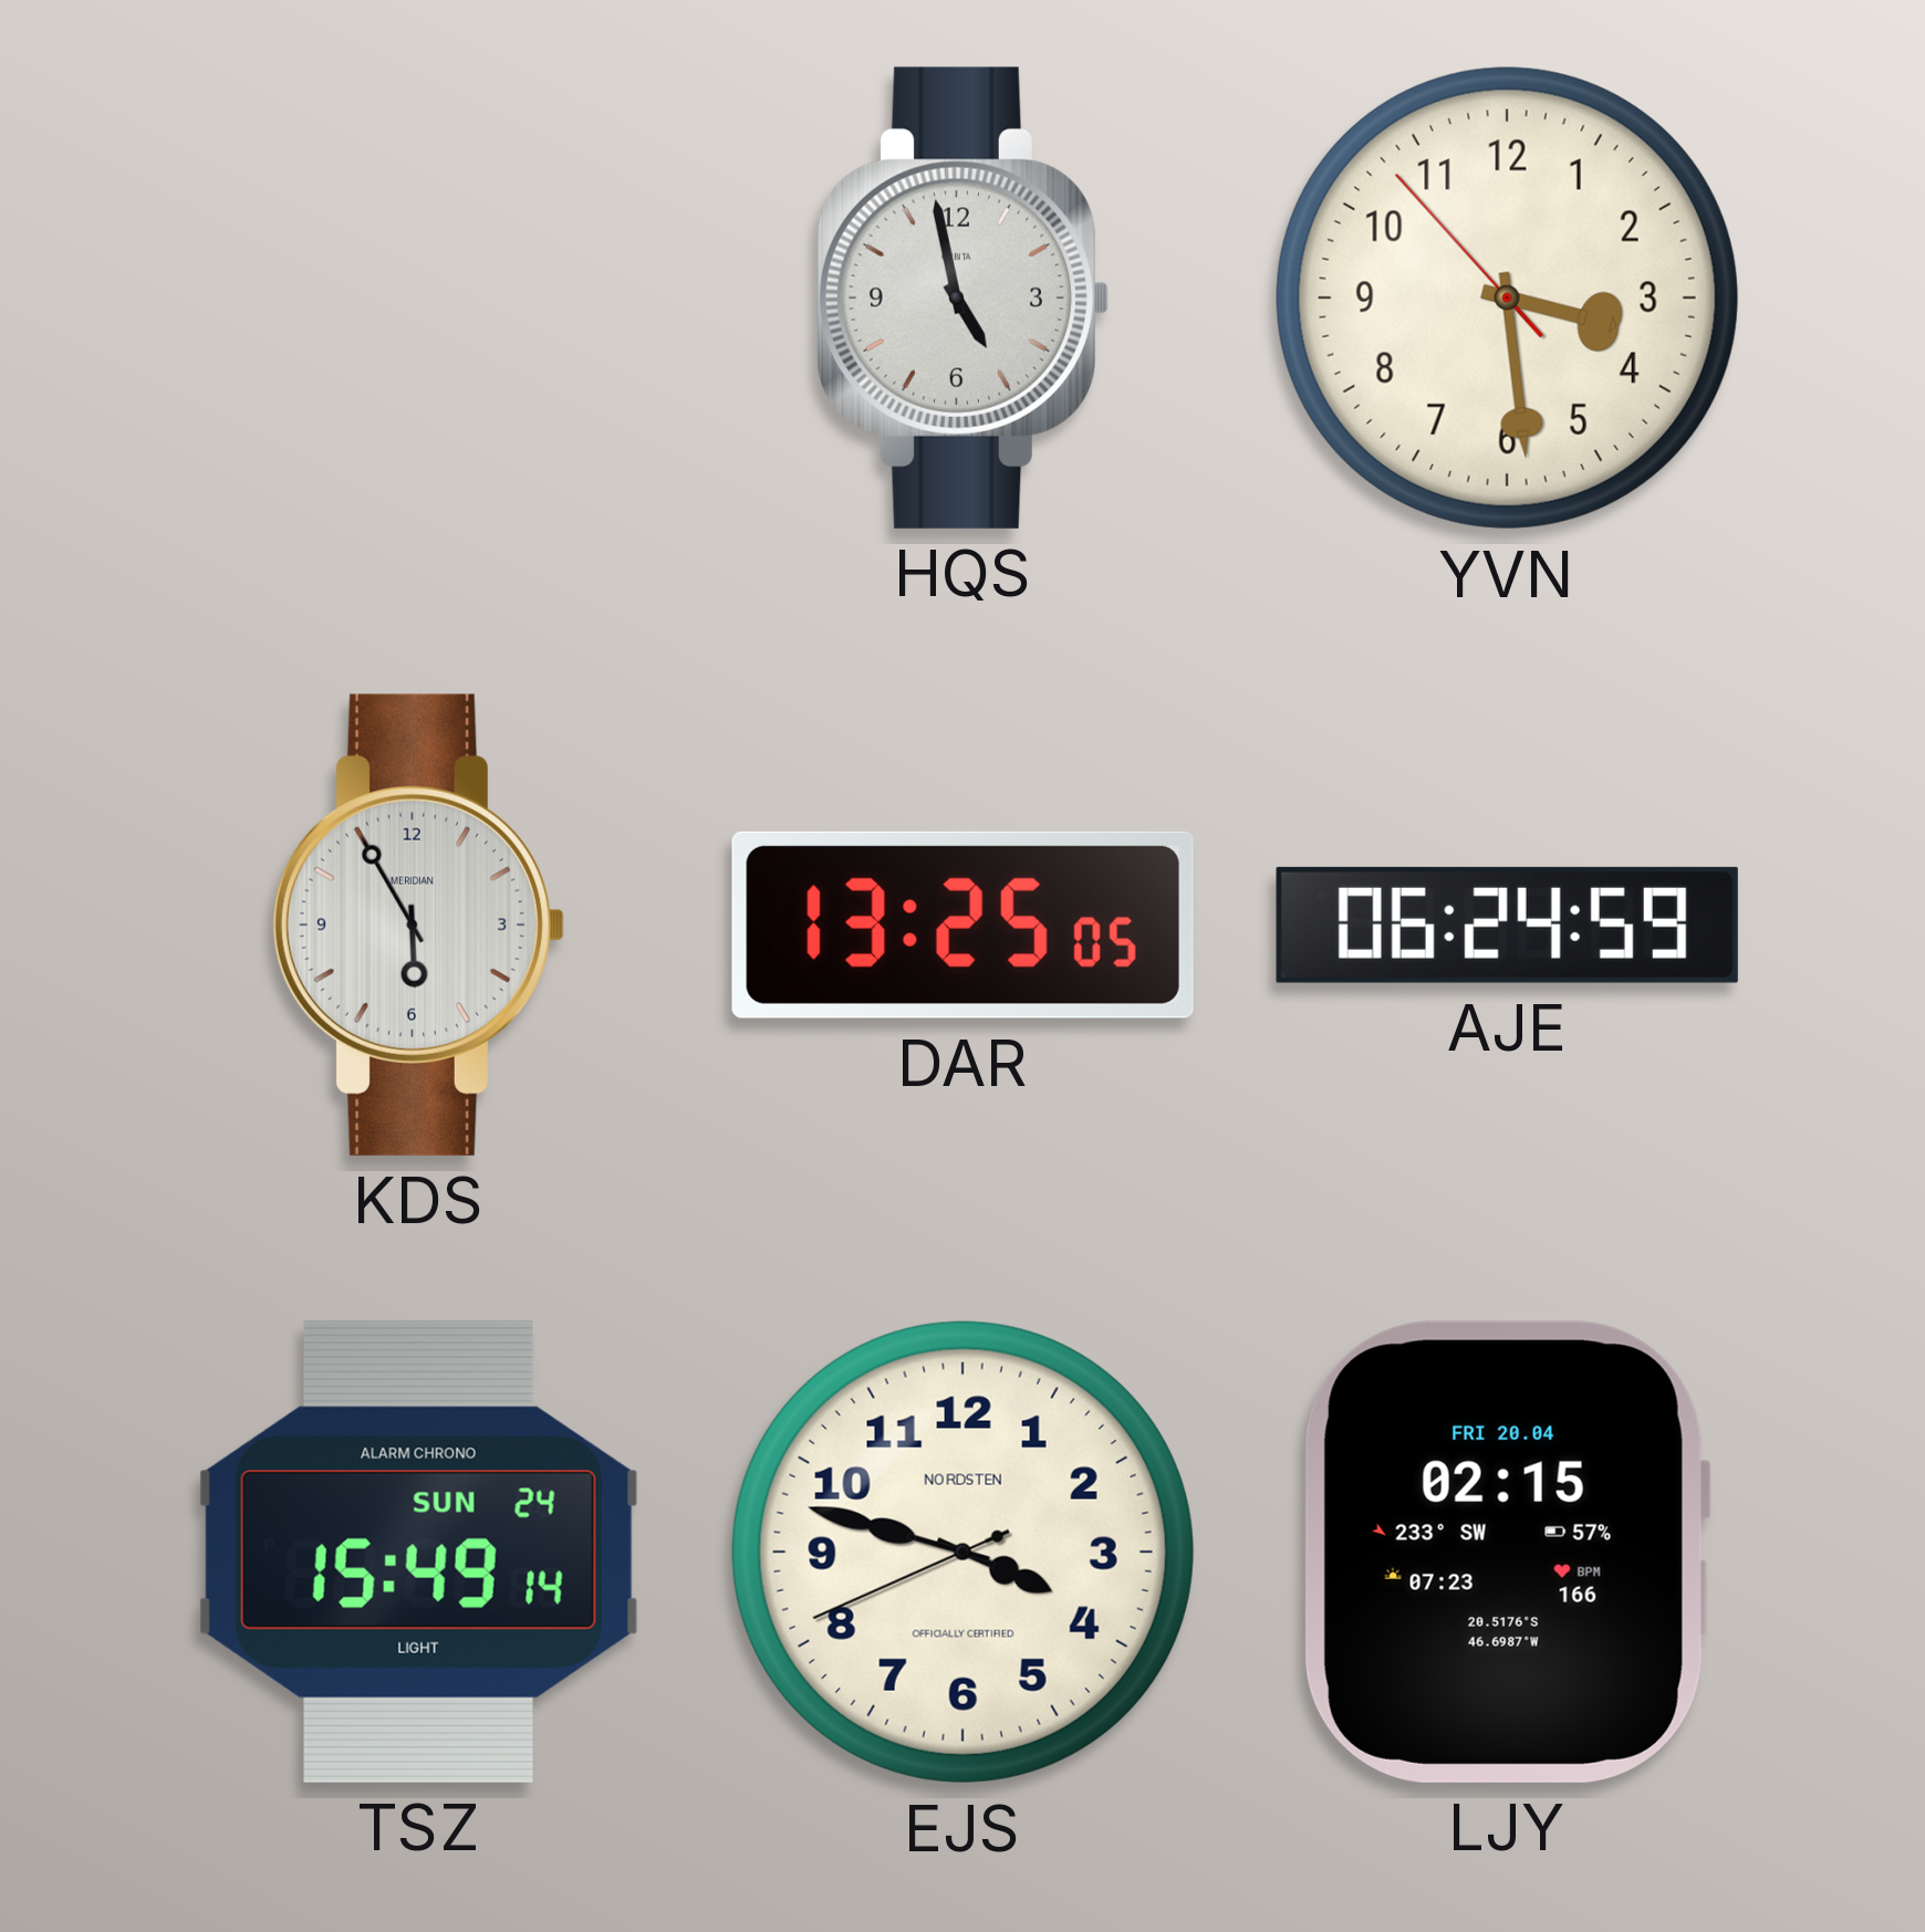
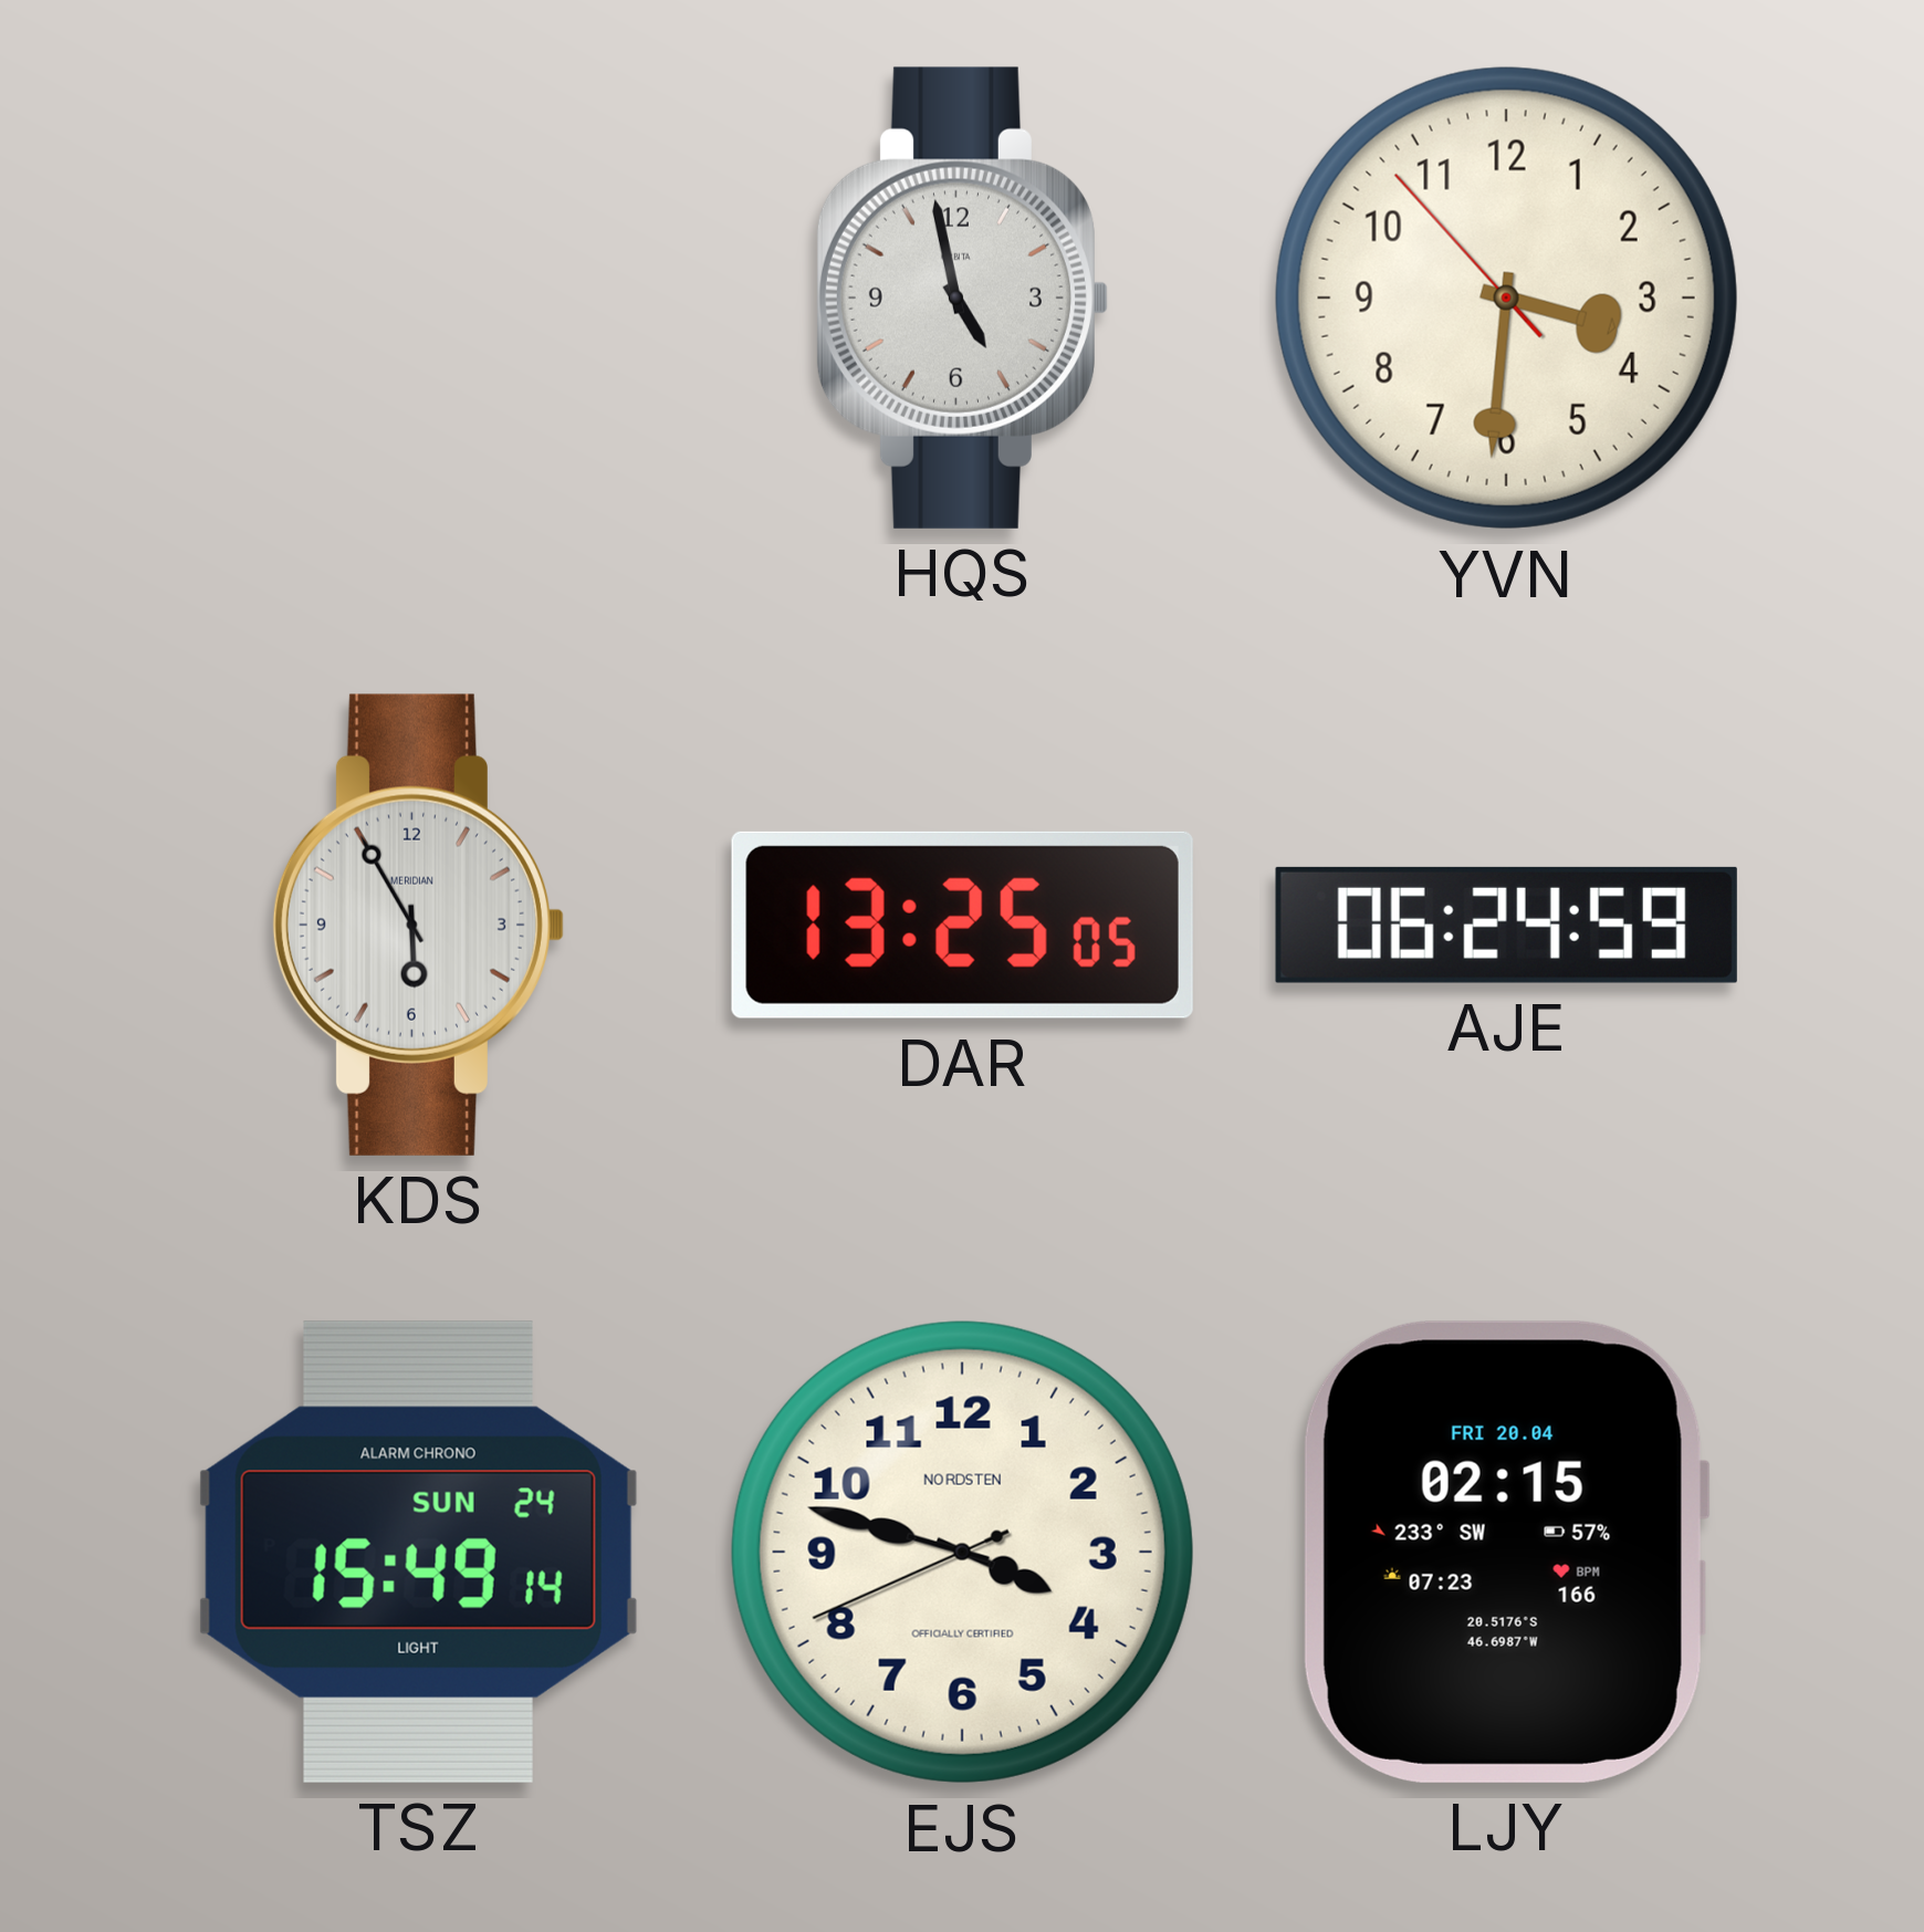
YVN: 3:28 -> 3:30
